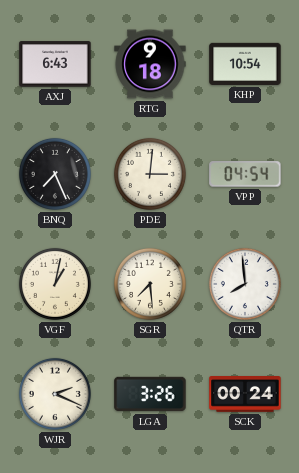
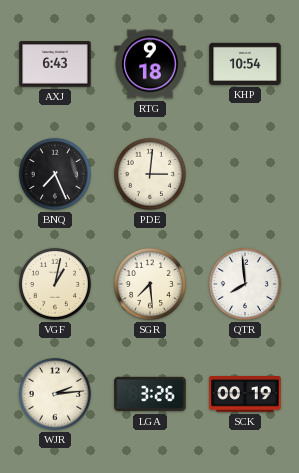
VPP: 04:54 -> none
WJR: 2:19 -> 2:14
SCK: 00:24 -> 00:19
